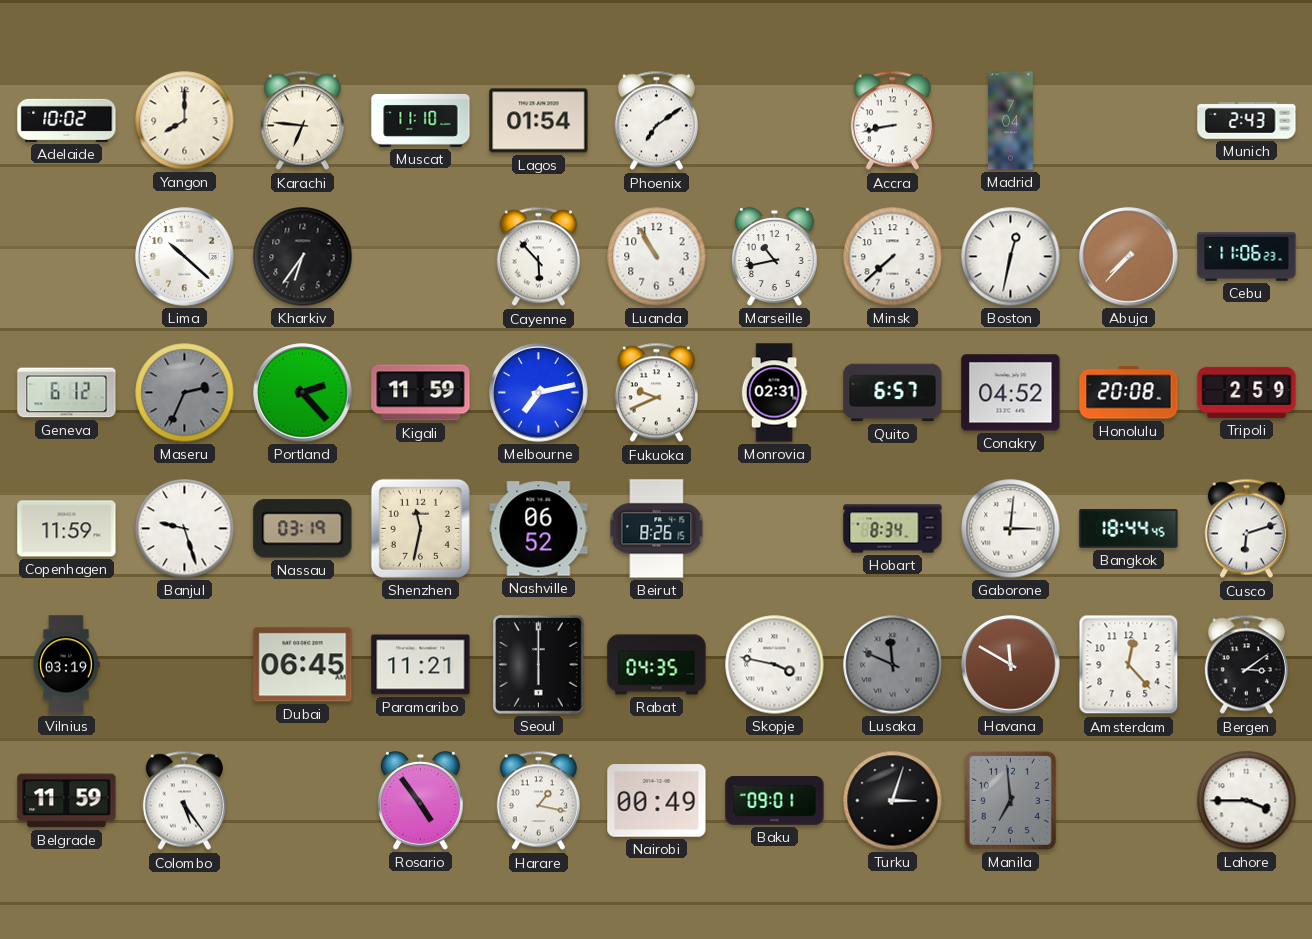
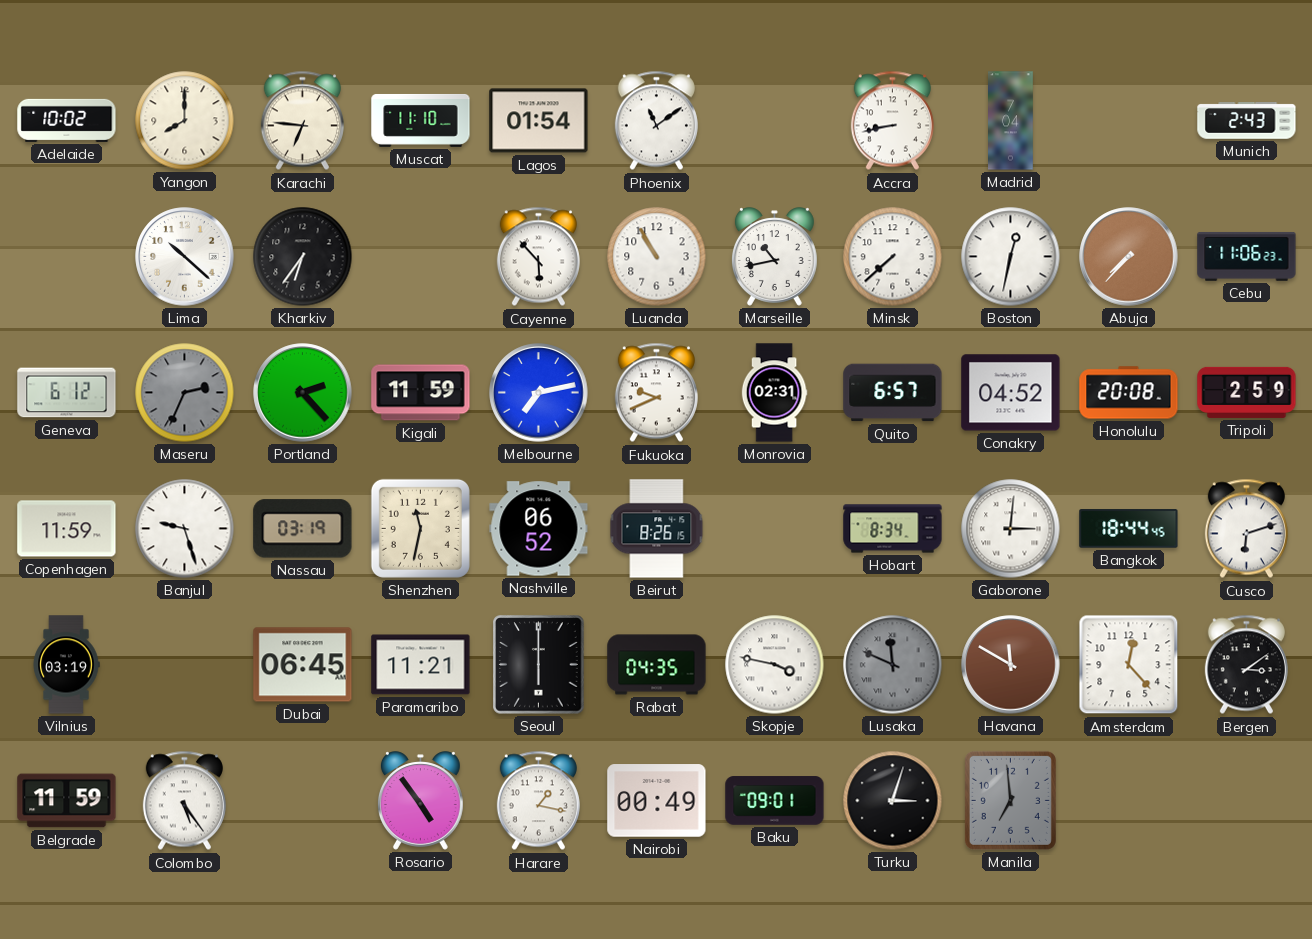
Phoenix: 7:09 -> 11:09
Lahore: 3:45 -> none
